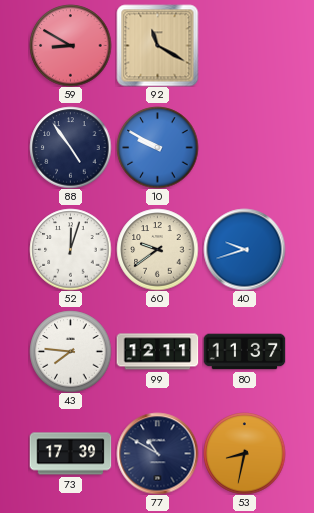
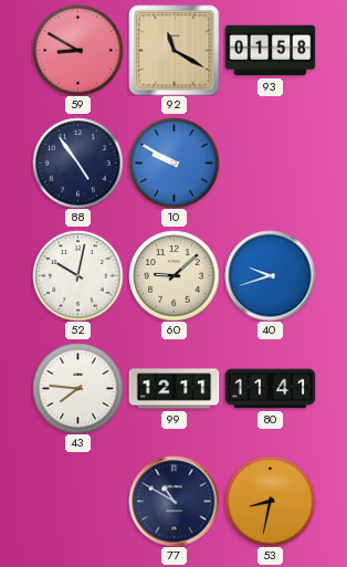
93: none -> 01:58
52: 12:03 -> 10:02
60: 9:39 -> 9:08
80: 11:37 -> 11:41
73: 17:39 -> none
